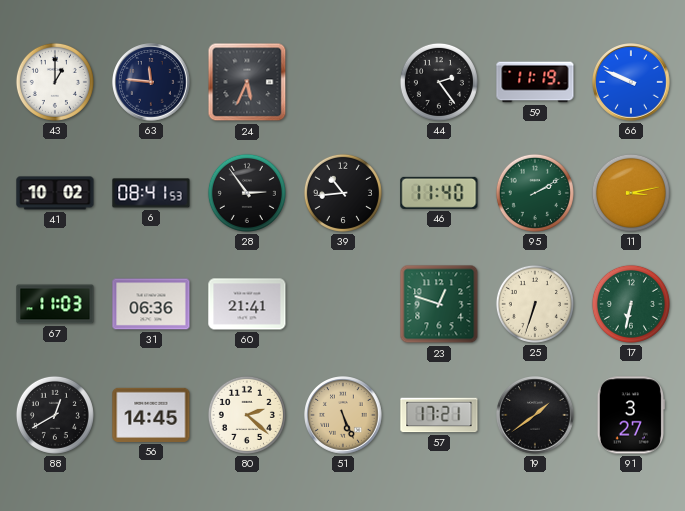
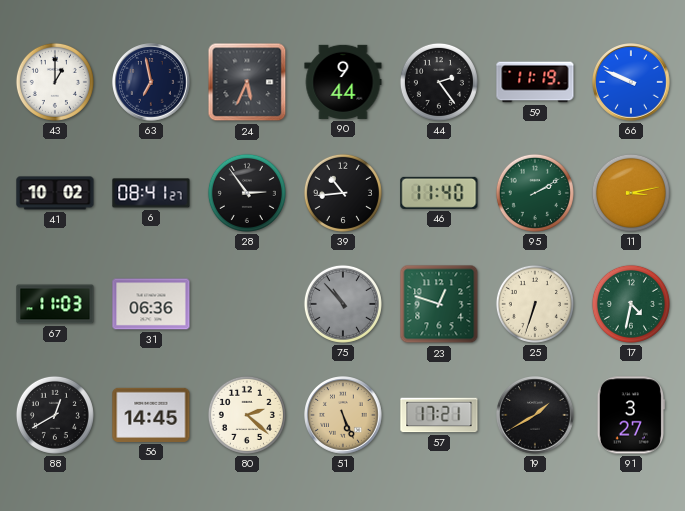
63: 11:46 -> 6:58
90: none -> 9:44
6: 08:41:53 -> 08:41:27
60: 21:41 -> none
75: none -> 10:53
17: 6:32 -> 4:32
19: 1:39 -> 1:40
